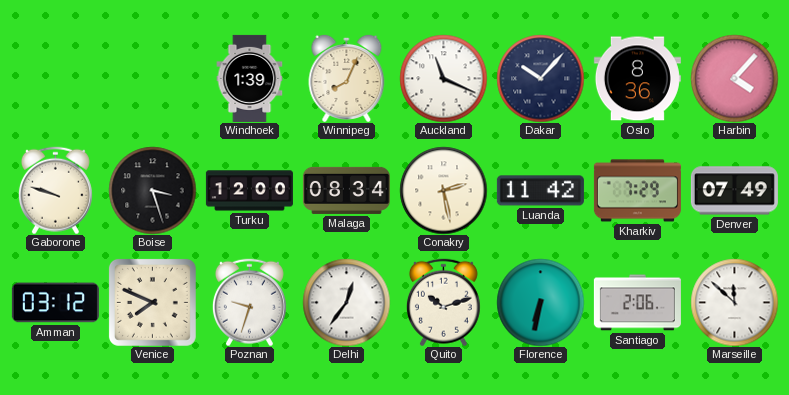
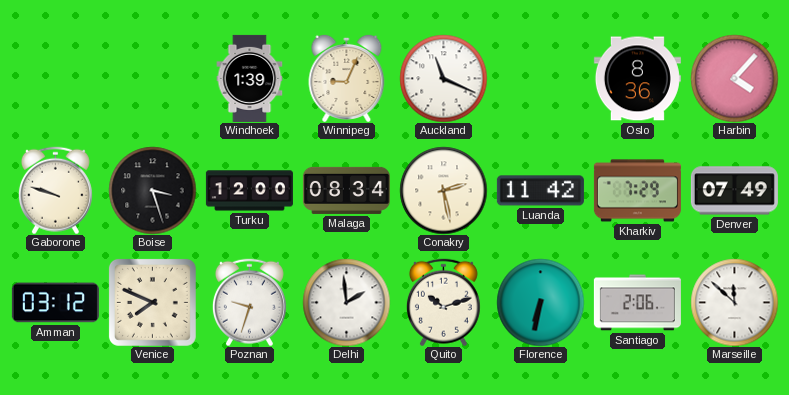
Winnipeg: 8:04 -> 9:04
Dakar: 10:07 -> none
Delhi: 12:36 -> 1:59
